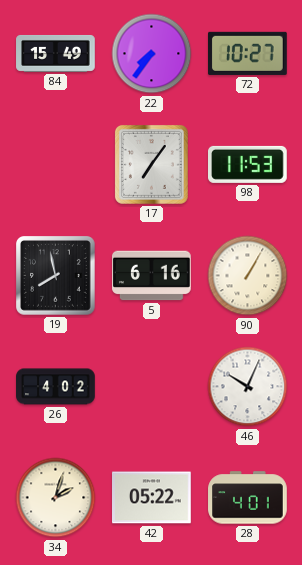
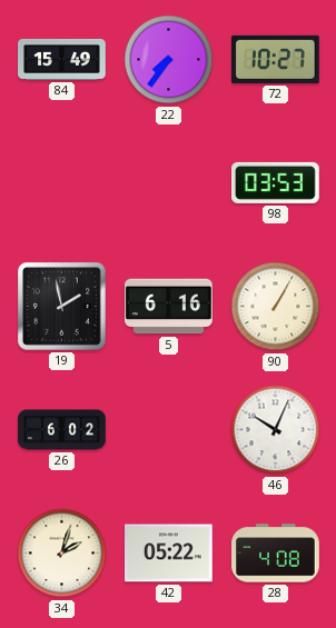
17: 7:06 -> none
98: 11:53 -> 03:53
19: 7:58 -> 1:58
26: 4:02 -> 6:02
28: 4:01 -> 4:08
